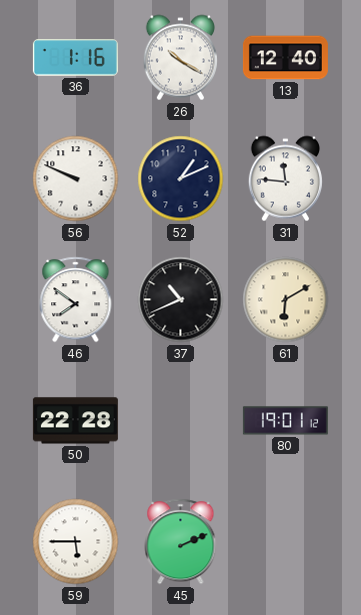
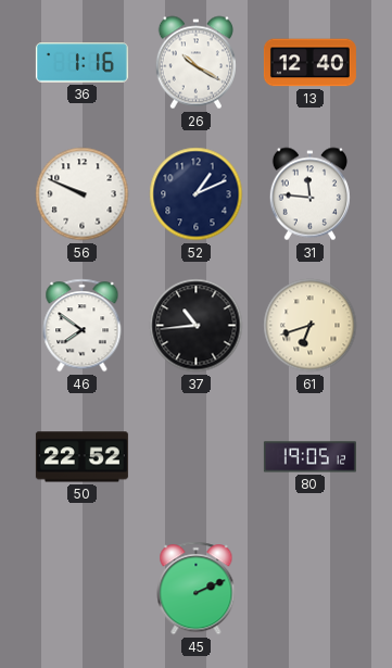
37: 10:41 -> 10:44
61: 6:10 -> 6:42
50: 22:28 -> 22:52
80: 19:01 -> 19:05
59: 5:45 -> none
